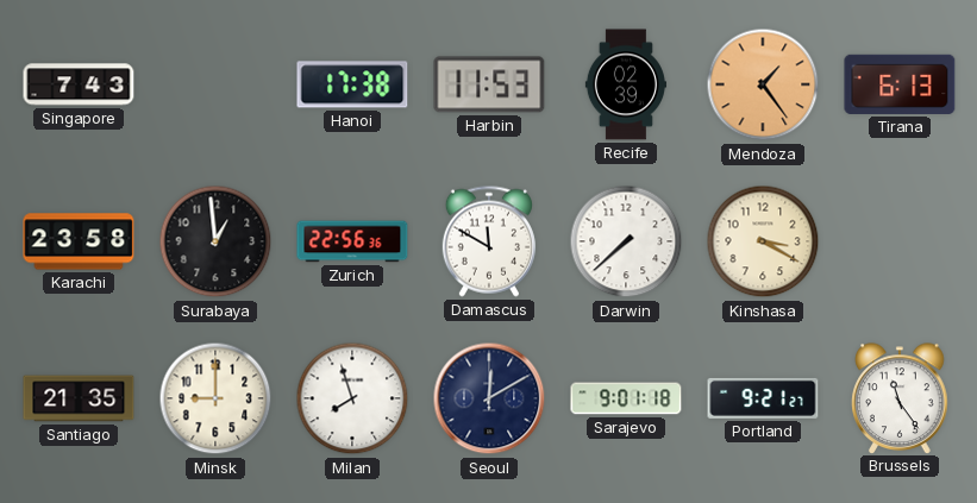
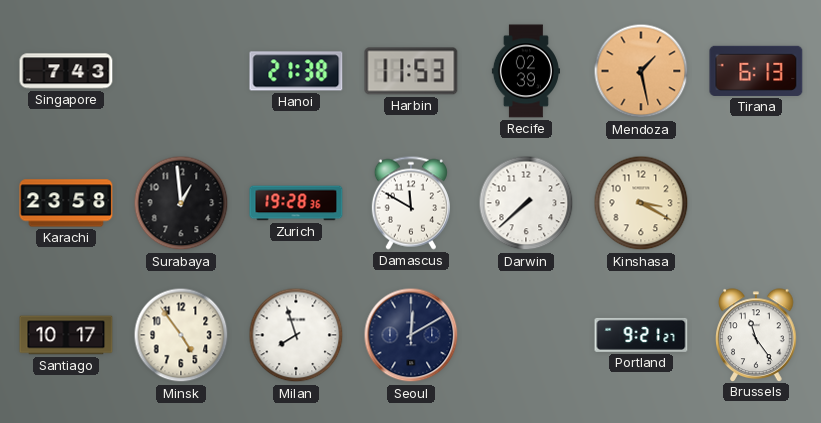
Hanoi: 17:38 -> 21:38
Mendoza: 1:24 -> 1:28
Zurich: 22:56 -> 19:28
Santiago: 21:35 -> 10:17
Minsk: 9:00 -> 4:54
Sarajevo: 9:01 -> none
